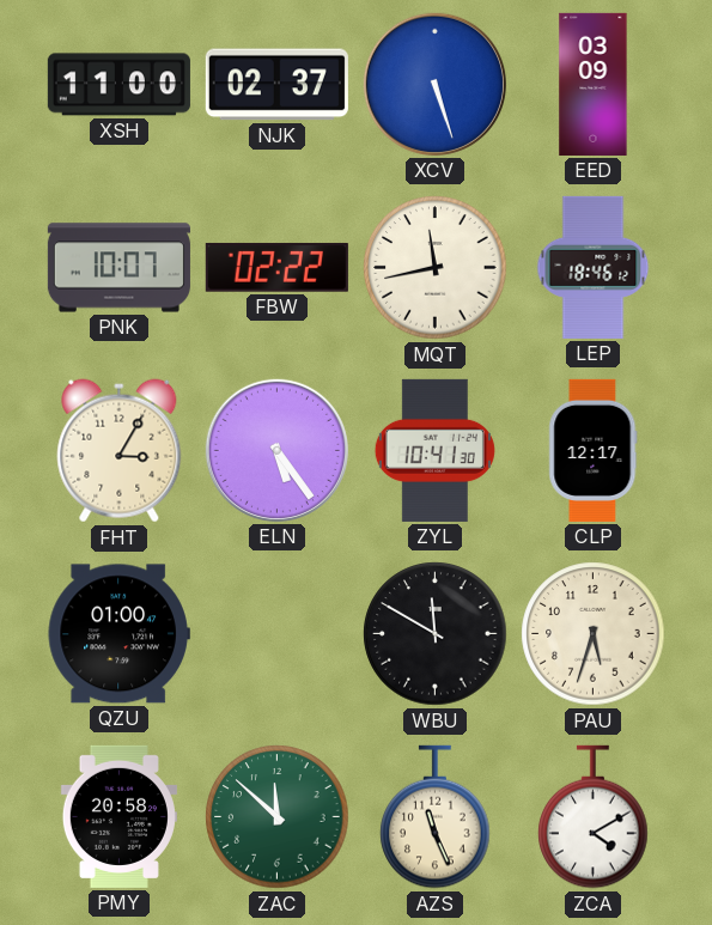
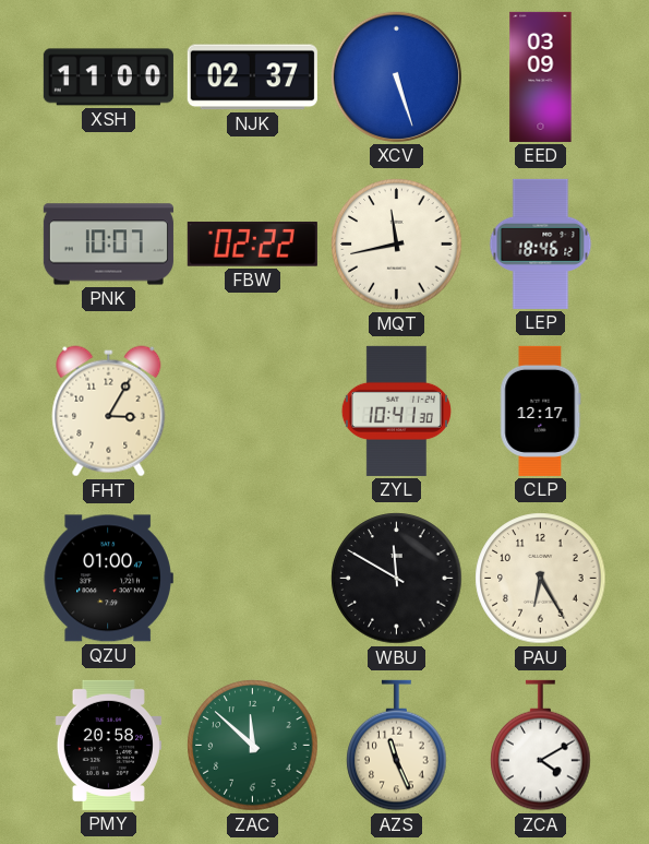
ELN: 5:24 -> none
PAU: 5:33 -> 6:25
